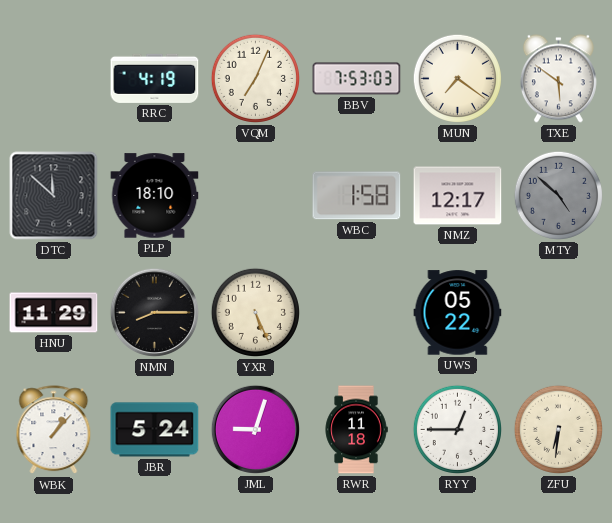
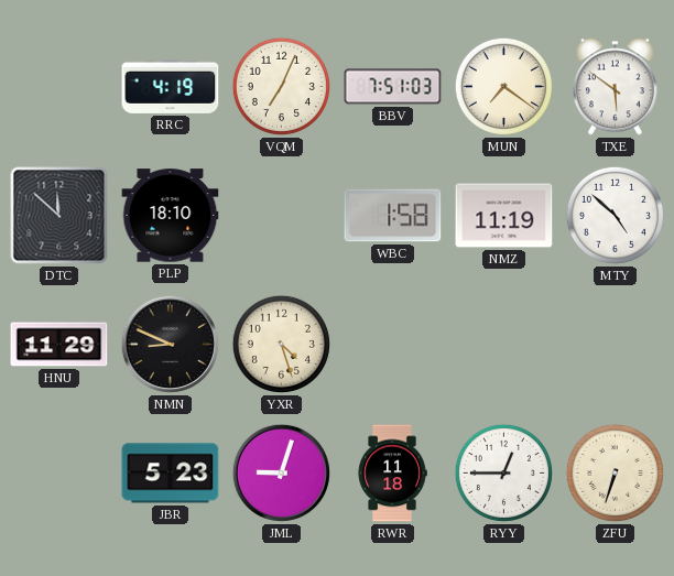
BBV: 7:53 -> 7:51
NMZ: 12:17 -> 11:19
MTY dial: grey -> white
NMN: 8:15 -> 8:49
YXR: 5:26 -> 4:27
UWS: 05:22 -> none
WBK: 1:07 -> none
JBR: 5:24 -> 5:23
ZFU: 6:31 -> 6:33
